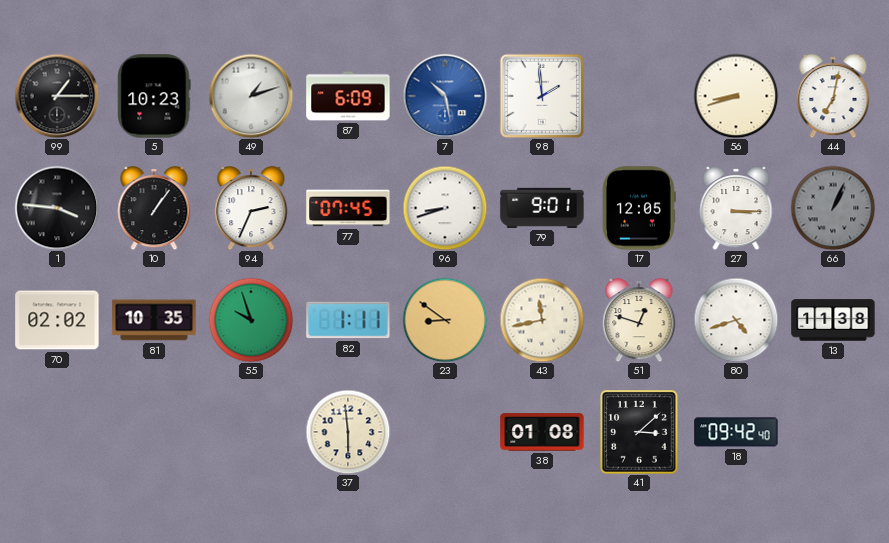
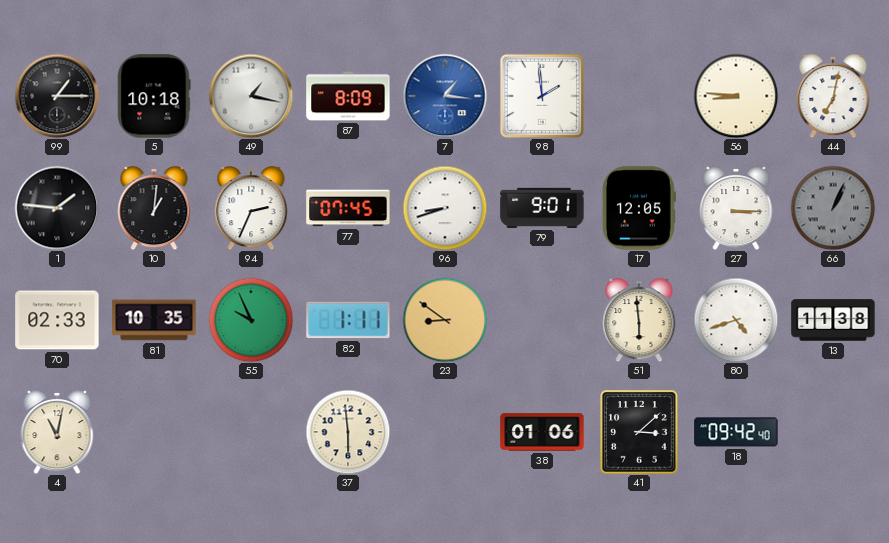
5: 10:23 -> 10:18
49: 1:12 -> 1:17
87: 6:09 -> 8:09
7: 10:28 -> 1:16
56: 8:42 -> 8:46
1: 3:46 -> 1:46
10: 1:06 -> 1:01
70: 02:02 -> 02:33
55: 9:57 -> 9:56
43: 11:43 -> none
51: 12:48 -> 5:59
4: none -> 11:02
38: 01:08 -> 01:06
